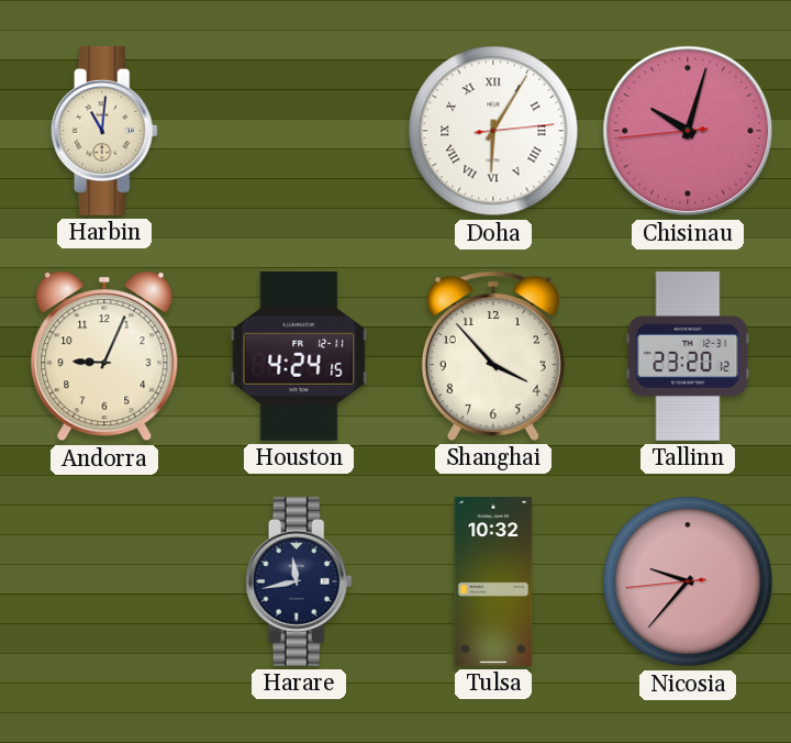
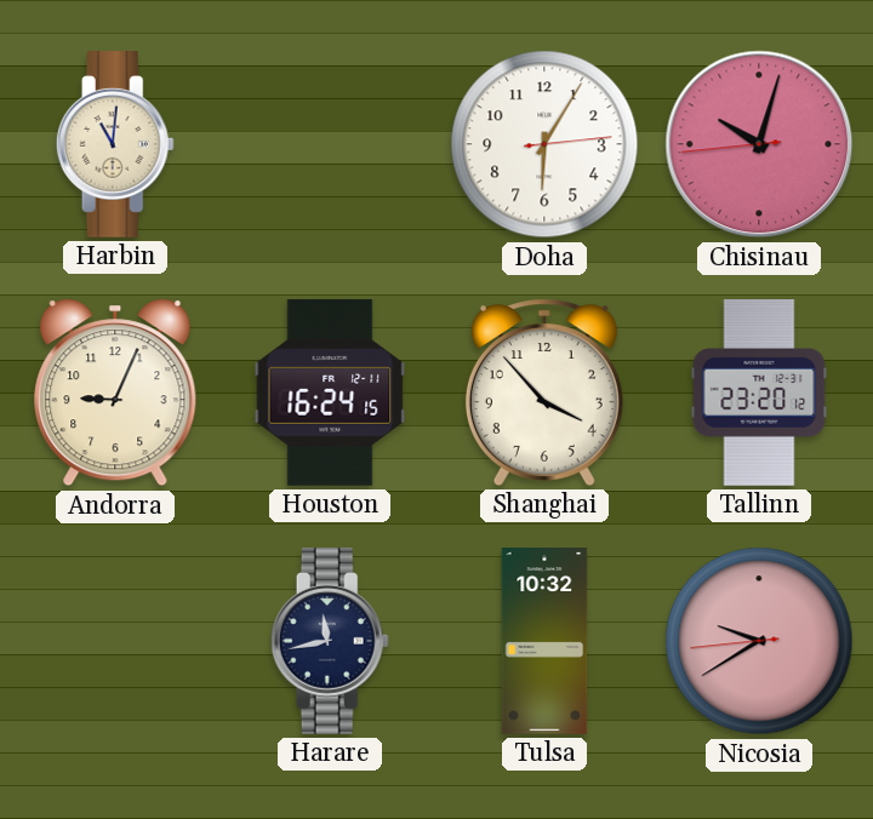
Doha numerals: Roman -> Arabic
Houston: 4:24 -> 16:24
Nicosia: 9:36 -> 9:39
